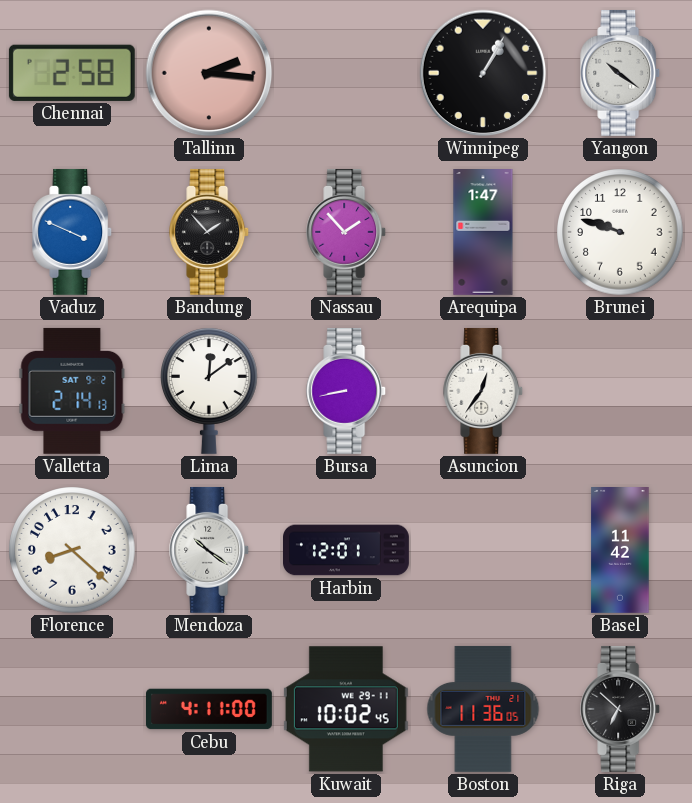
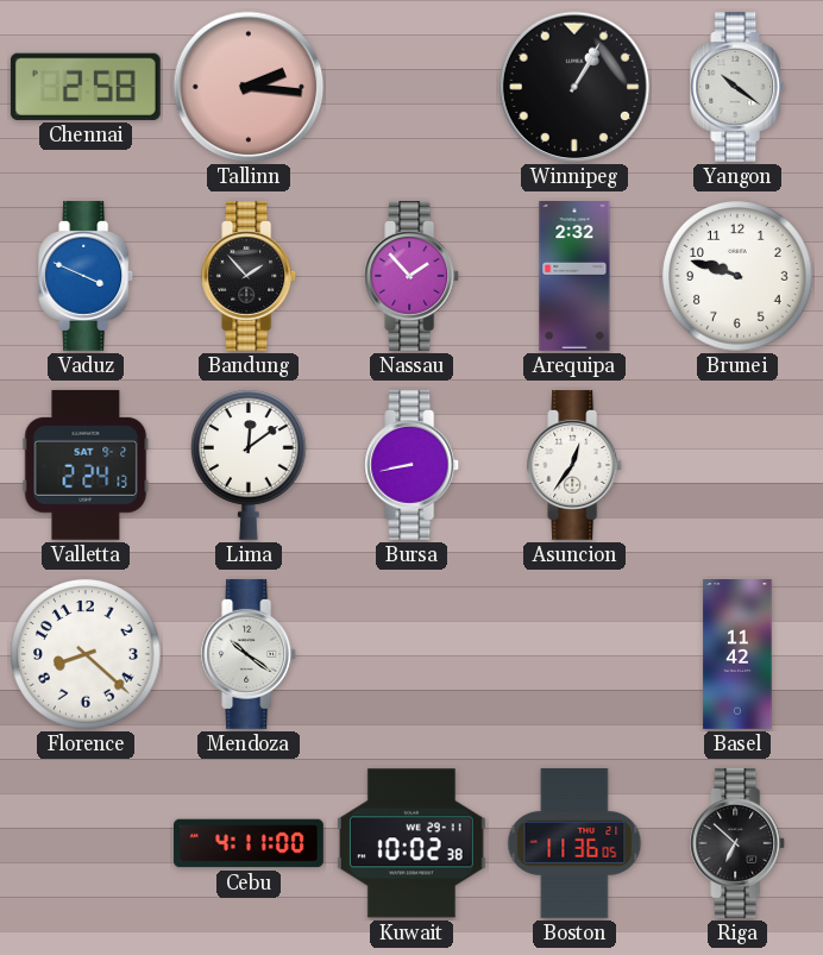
Arequipa: 1:47 -> 2:32
Valletta: 2:14 -> 2:24
Harbin: 12:01 -> none
Kuwait: 10:02:45 -> 10:02:38
